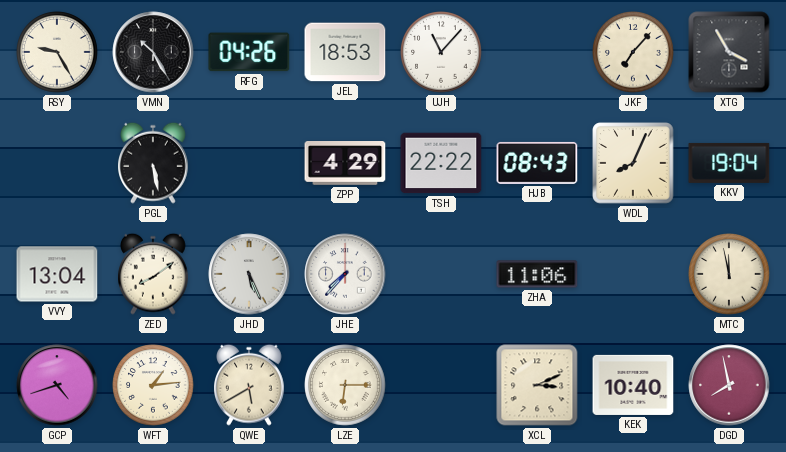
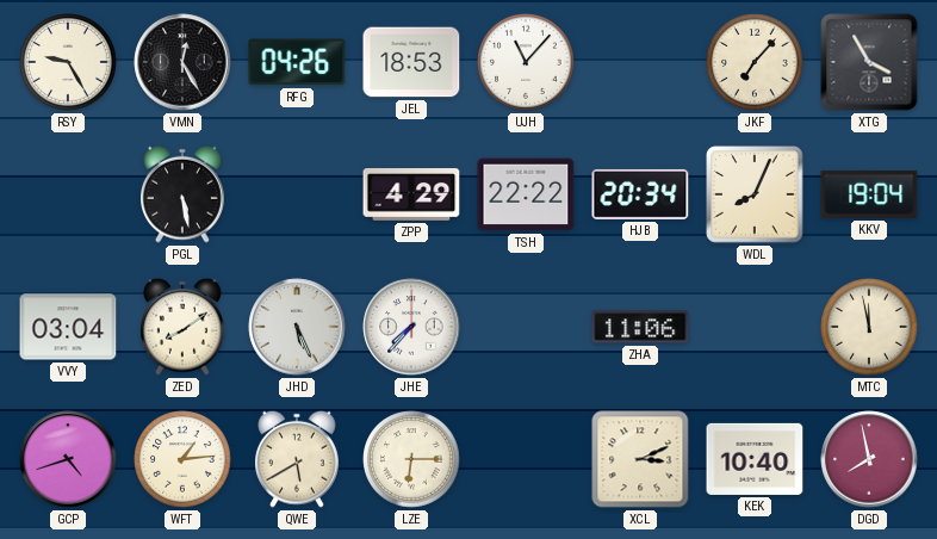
VMN: 10:25 -> 12:25
HJB: 08:43 -> 20:34
VVY: 13:04 -> 03:04
